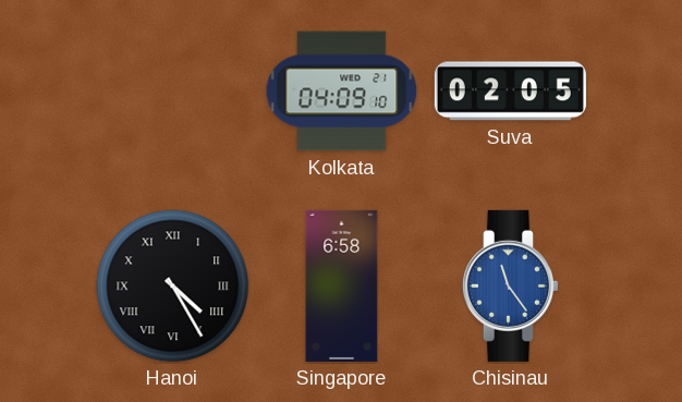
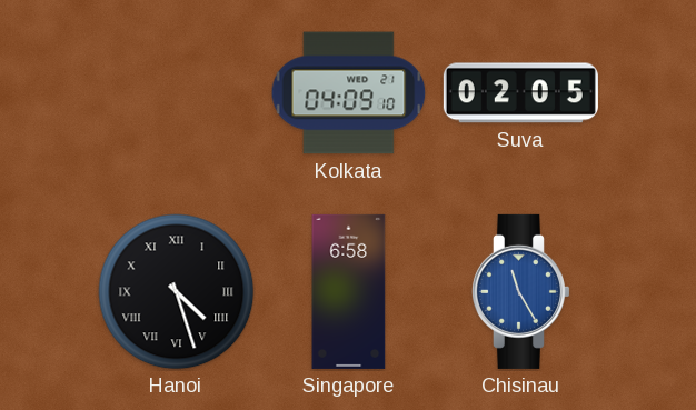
Hanoi: 4:25 -> 4:27
Chisinau: 11:24 -> 11:25
